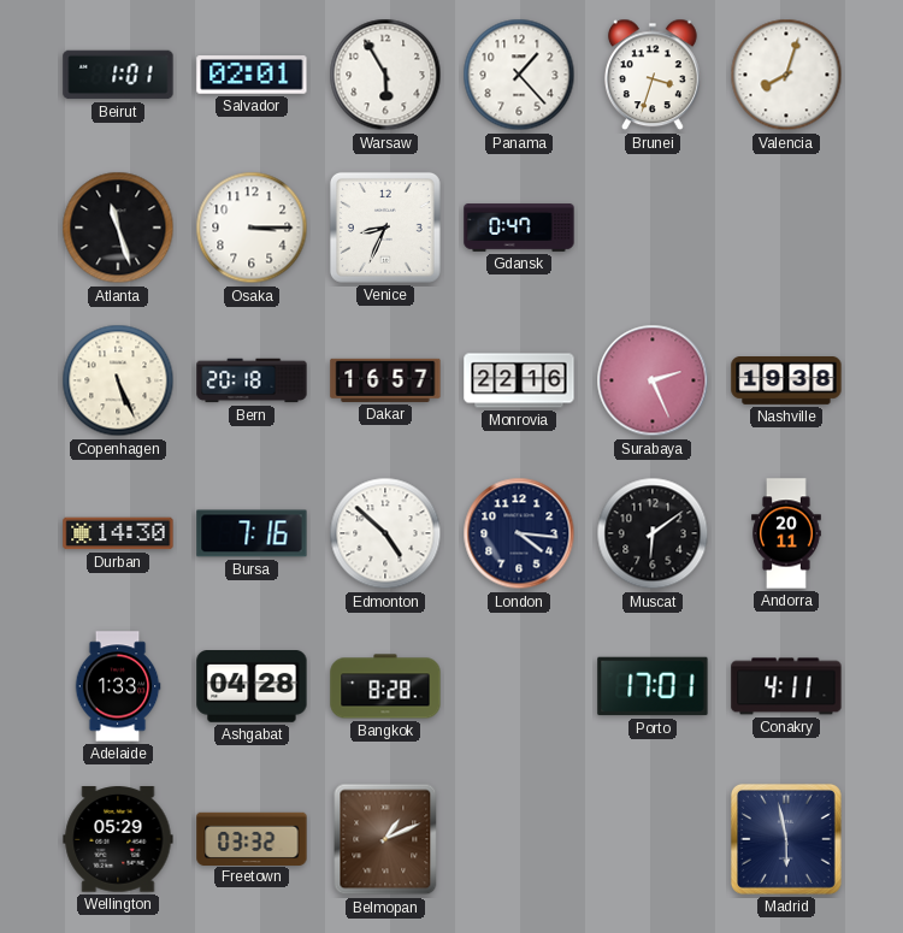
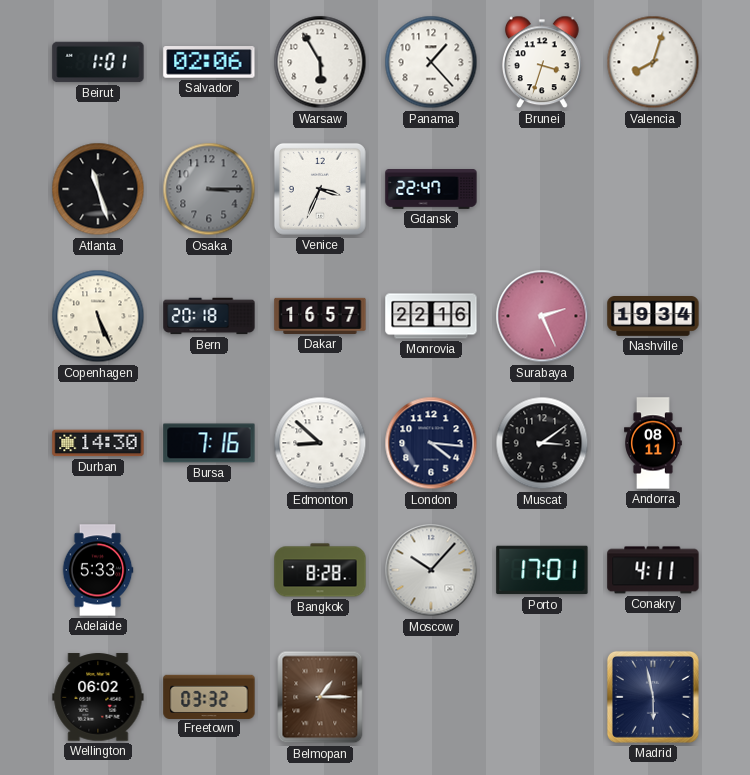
Salvador: 02:01 -> 02:06
Osaka dial: white -> grey
Venice: 8:34 -> 3:34
Gdansk: 0:47 -> 22:47
Nashville: 19:38 -> 19:34
Edmonton: 4:52 -> 8:52
Muscat: 6:09 -> 3:09
Andorra: 20:11 -> 08:11
Adelaide: 1:33 -> 5:33
Ashgabat: 04:28 -> none
Moscow: none -> 10:07
Wellington: 05:29 -> 06:02
Belmopan: 1:11 -> 1:15
